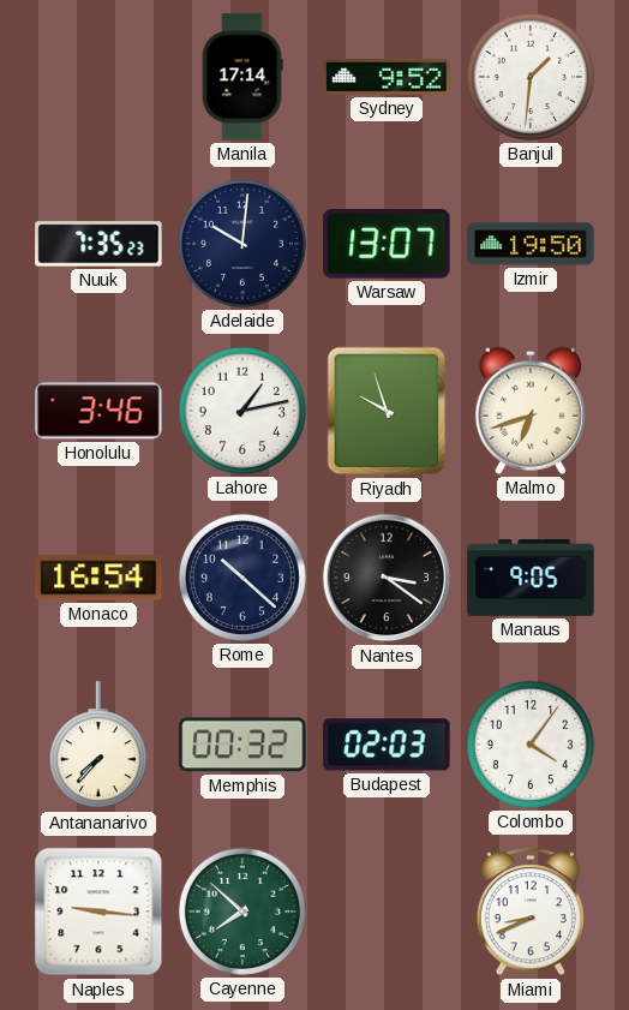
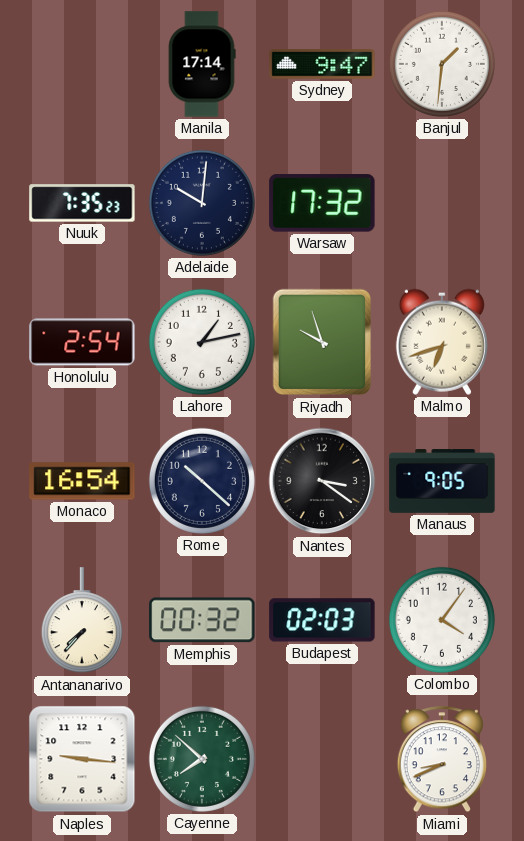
Sydney: 9:52 -> 9:47
Warsaw: 13:07 -> 17:32
Izmir: 19:50 -> none
Honolulu: 3:46 -> 2:54
